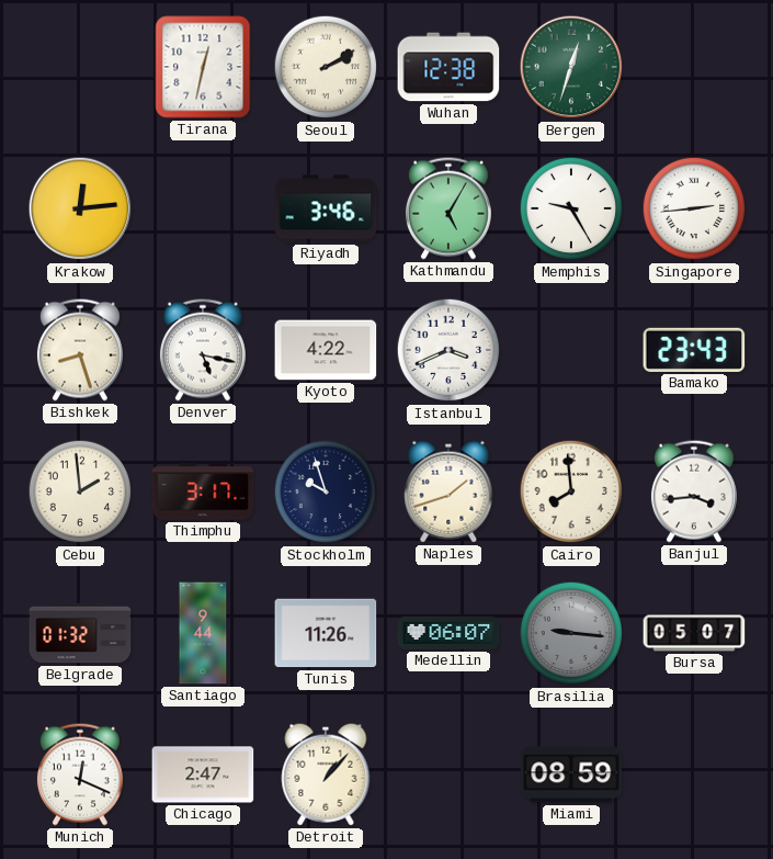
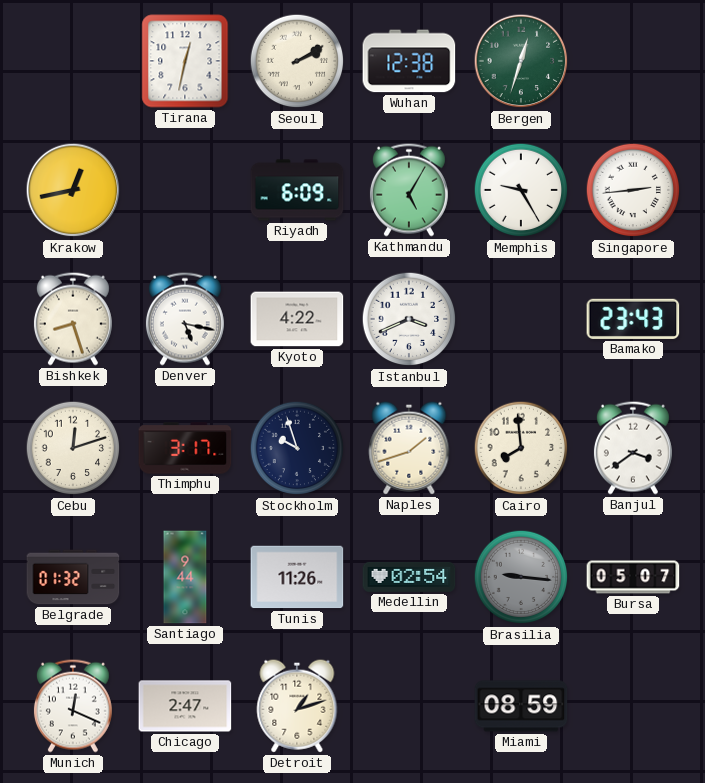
Krakow: 12:14 -> 12:43
Riyadh: 3:46 -> 6:09
Cebu: 1:59 -> 12:12
Banjul: 3:44 -> 3:39
Medellin: 06:07 -> 02:54
Detroit: 1:07 -> 1:12
